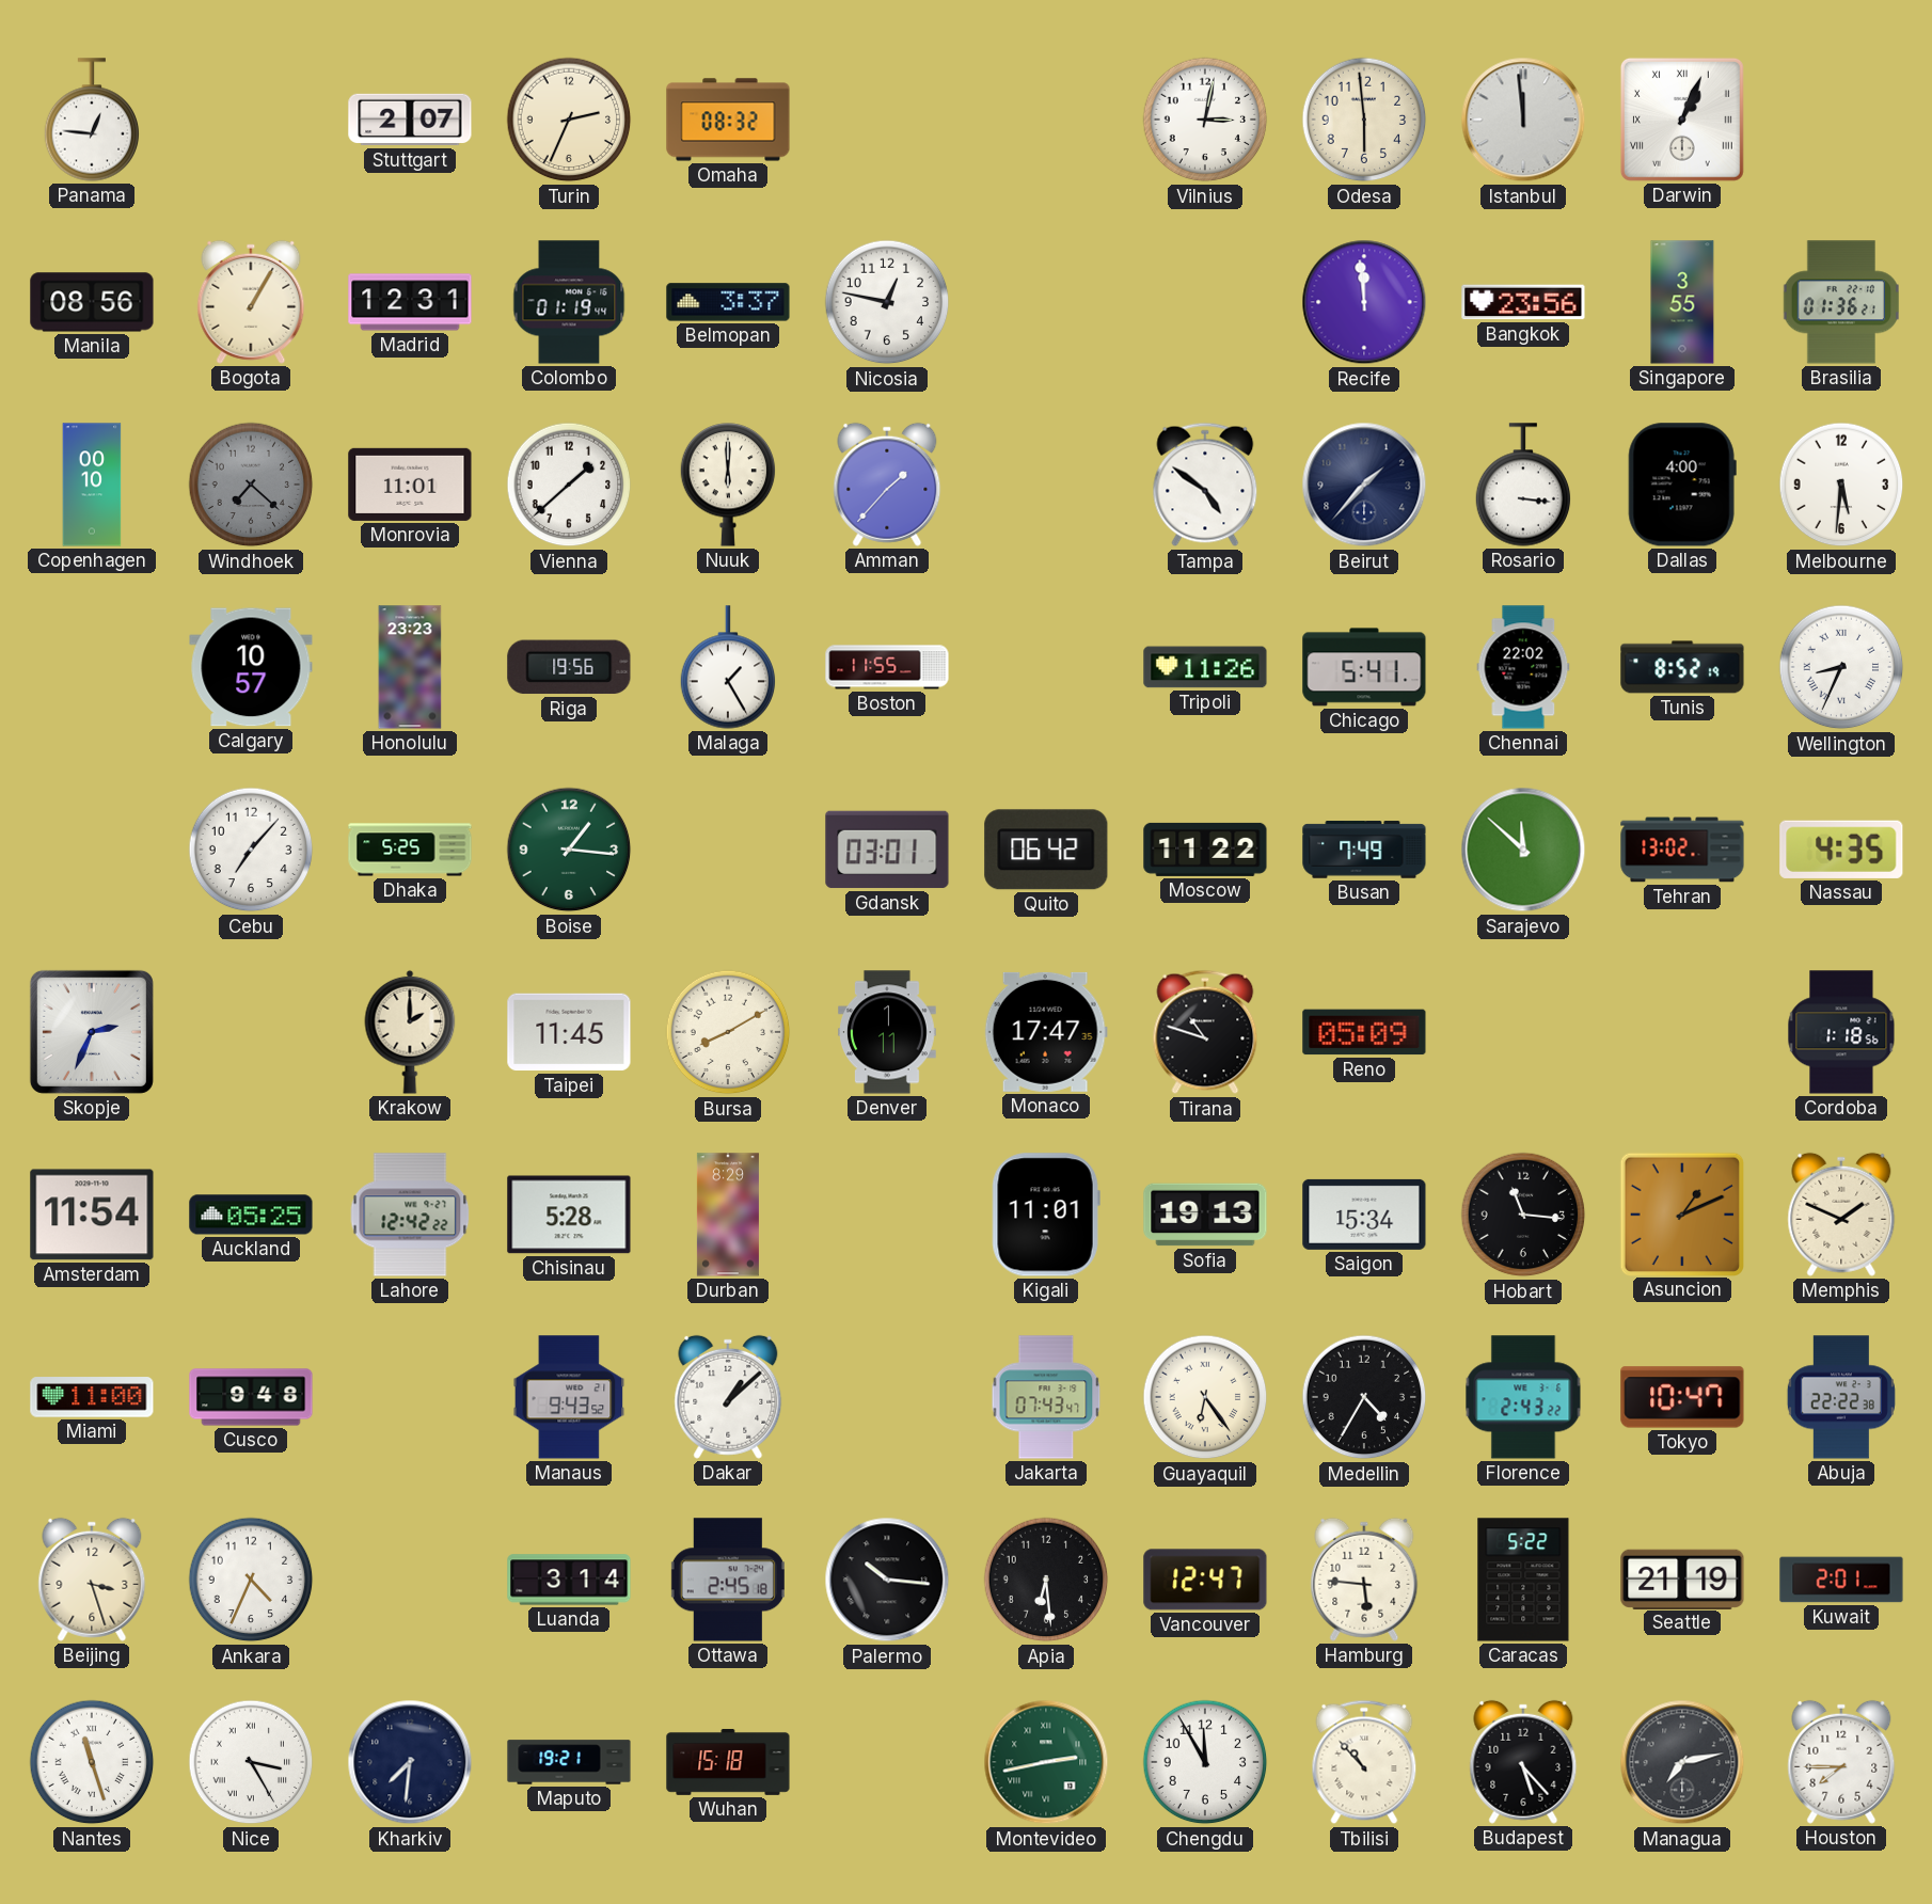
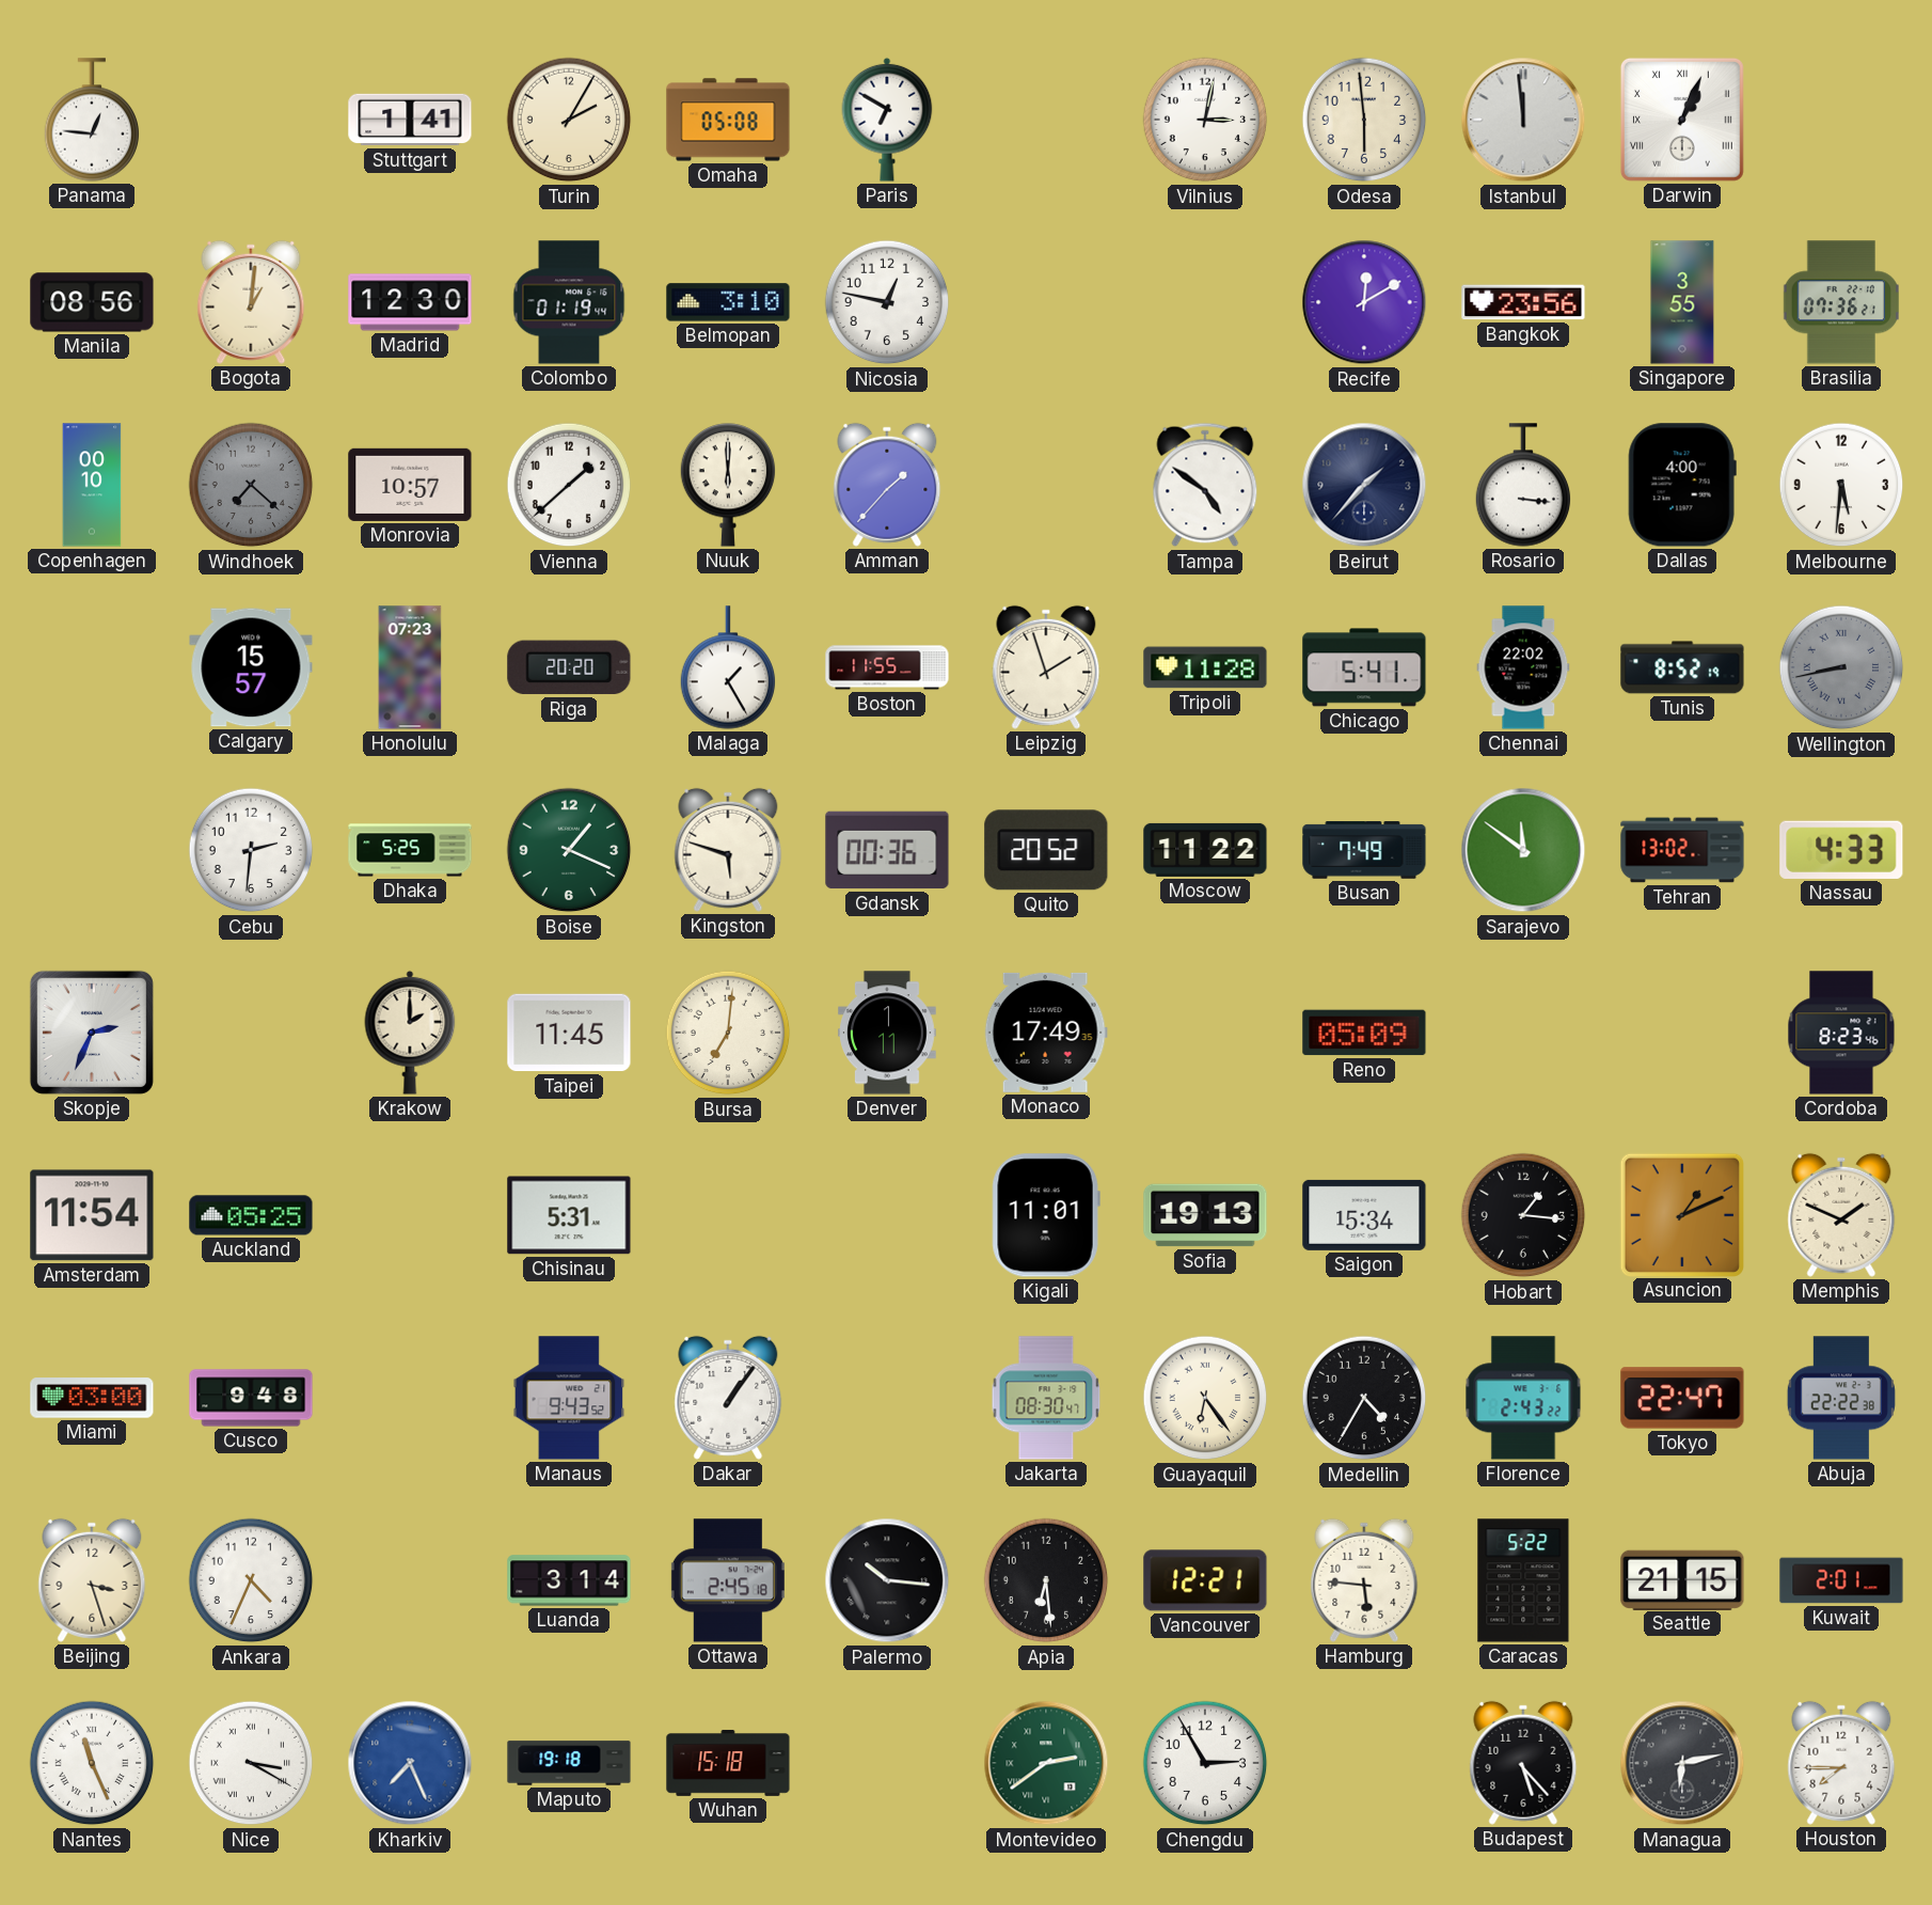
Stuttgart: 2:07 -> 1:41
Turin: 2:34 -> 2:05
Omaha: 08:32 -> 05:08
Paris: none -> 6:50
Bogota: 1:05 -> 1:01
Madrid: 12:31 -> 12:30
Belmopan: 3:37 -> 3:10
Recife: 11:59 -> 12:10
Brasilia: 01:36 -> 07:36
Monrovia: 11:01 -> 10:57
Calgary: 10:57 -> 15:57
Honolulu: 23:23 -> 07:23
Riga: 19:56 -> 20:20
Leipzig: none -> 1:57
Tripoli: 11:26 -> 11:28
Wellington: 8:34 -> 8:43
Wellington dial: white -> grey
Cebu: 7:07 -> 2:31
Boise: 1:16 -> 1:19
Kingston: none -> 5:48
Gdansk: 03:01 -> 00:36
Quito: 06:42 -> 20:52
Sarajevo: 11:52 -> 11:51
Nassau: 4:35 -> 4:33
Bursa: 8:10 -> 7:01
Monaco: 17:47 -> 17:49
Tirana: 10:48 -> none
Cordoba: 1:18 -> 8:23
Lahore: 12:42 -> none
Chisinau: 5:28 -> 5:31
Durban: 8:29 -> none
Hobart: 11:16 -> 1:16
Miami: 11:00 -> 03:00
Dakar: 1:08 -> 1:06
Jakarta: 07:43 -> 08:30
Tokyo: 10:47 -> 22:47
Vancouver: 12:47 -> 12:21
Seattle: 21:19 -> 21:15
Nantes: 11:27 -> 11:26
Nice: 3:25 -> 3:20
Kharkiv: 7:31 -> 7:26
Kharkiv dial: navy -> blue
Maputo: 19:21 -> 19:18
Montevideo: 2:43 -> 2:39
Chengdu: 11:55 -> 2:55
Tbilisi: 10:53 -> none
Managua: 7:13 -> 6:13
